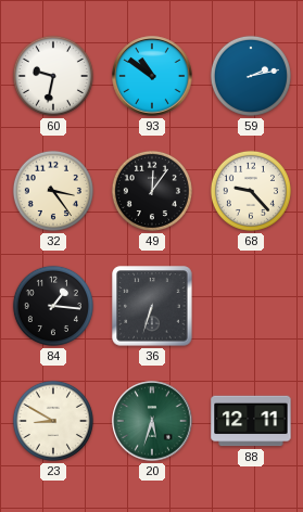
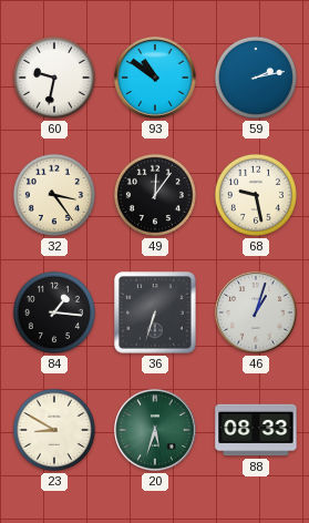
68: 9:23 -> 9:28
46: none -> 1:03
88: 12:11 -> 08:33
